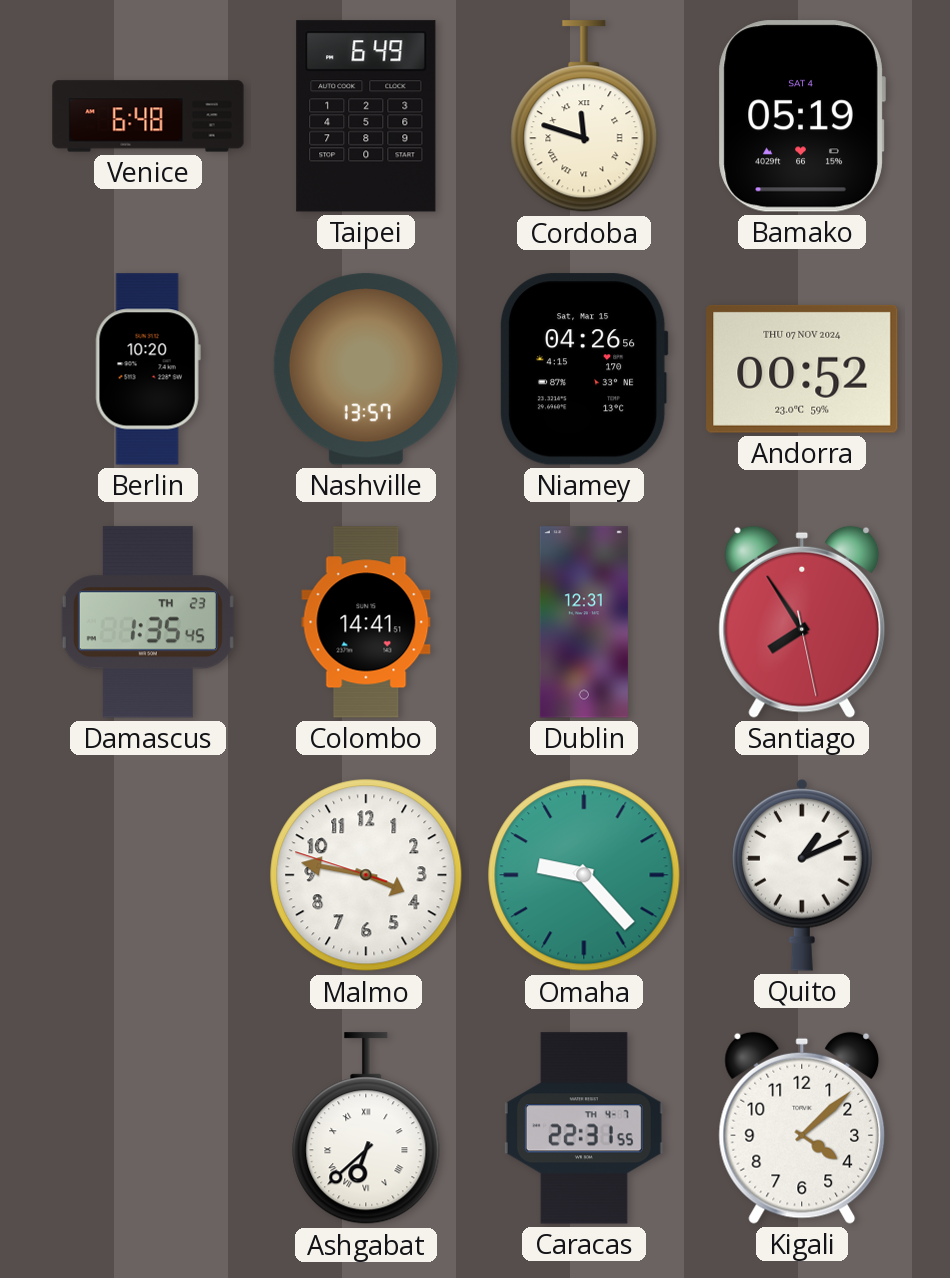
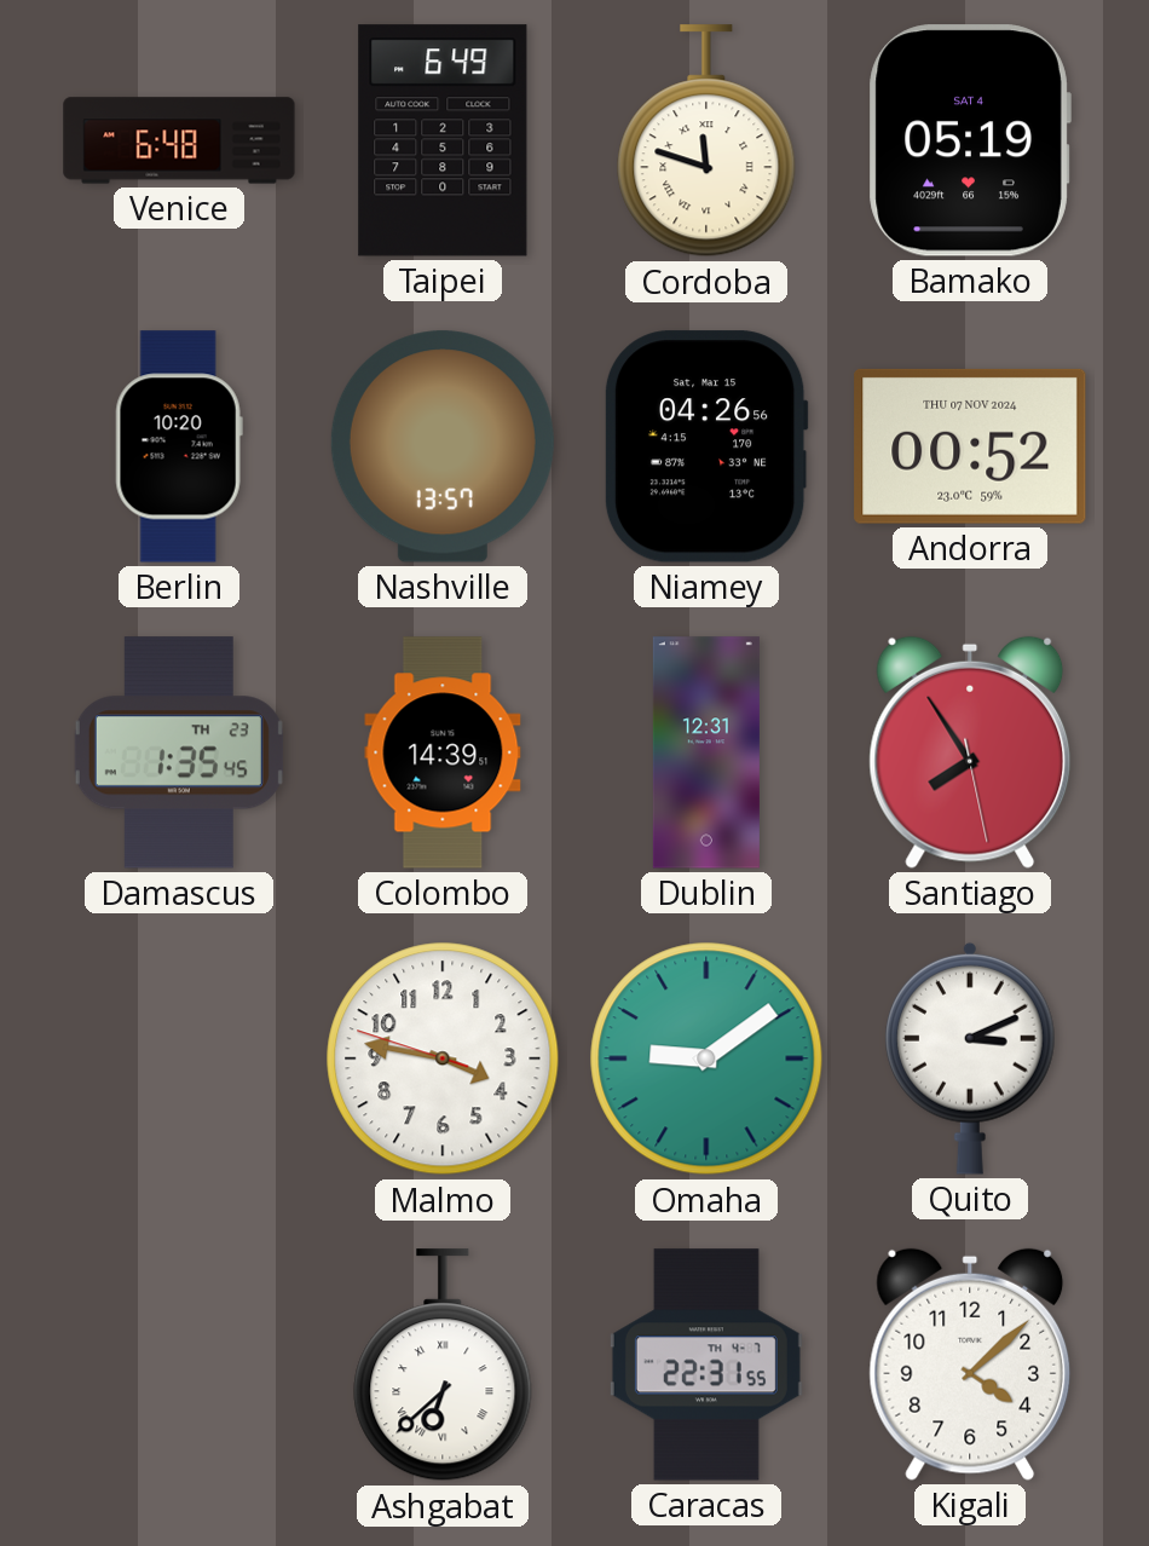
Colombo: 14:41 -> 14:39
Omaha: 9:23 -> 9:09
Quito: 1:11 -> 3:11
